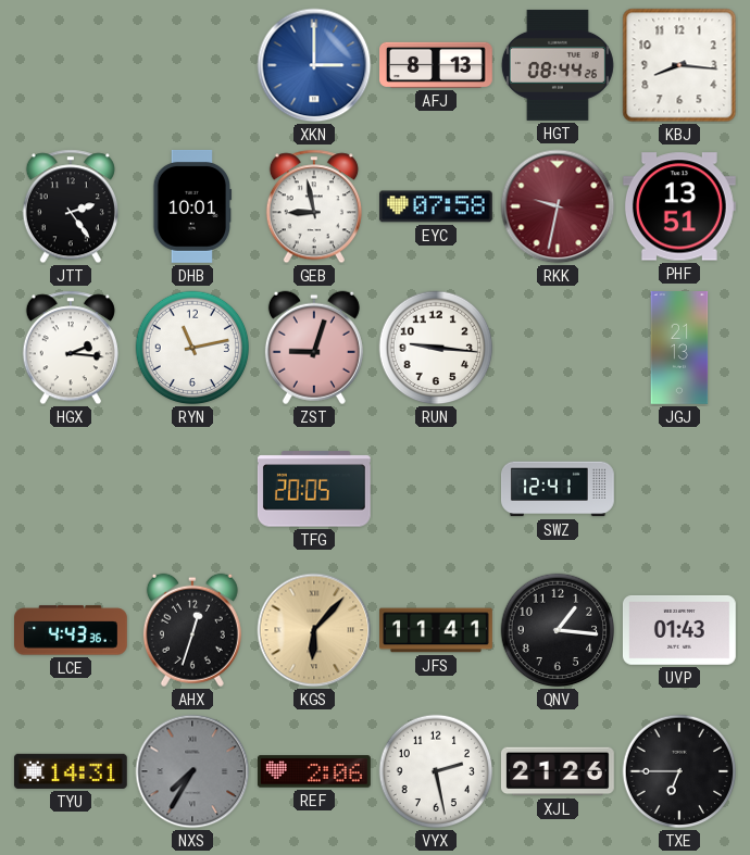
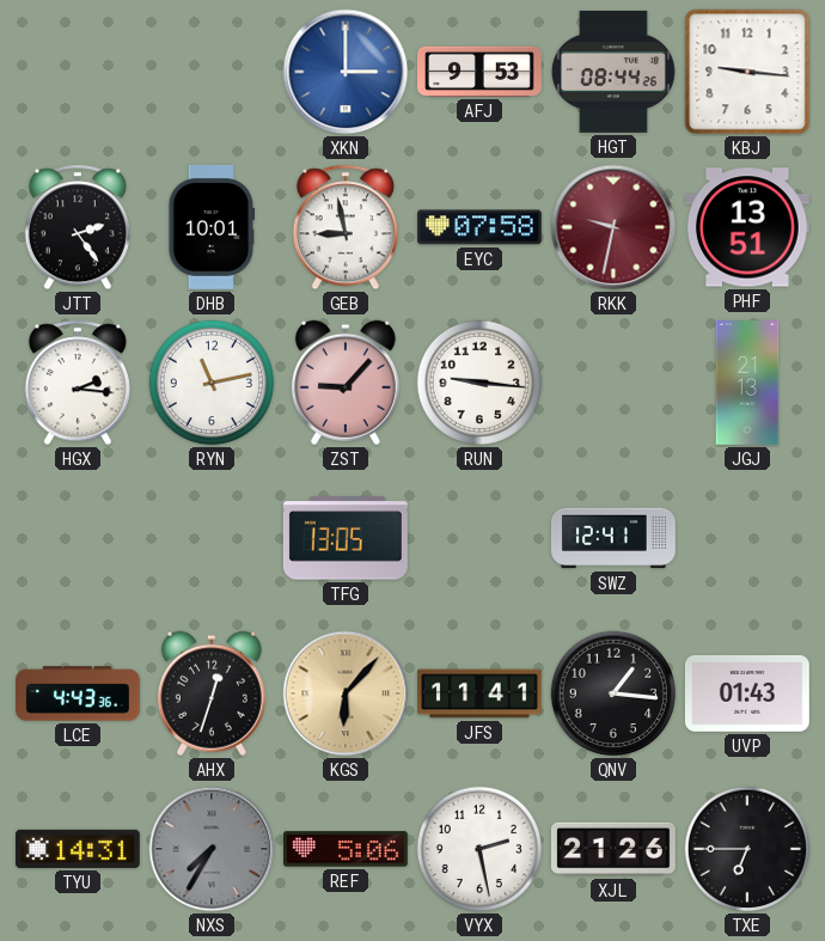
AFJ: 8:13 -> 9:53
KBJ: 8:16 -> 9:16
ZST: 9:03 -> 9:07
TFG: 20:05 -> 13:05
REF: 2:06 -> 5:06
